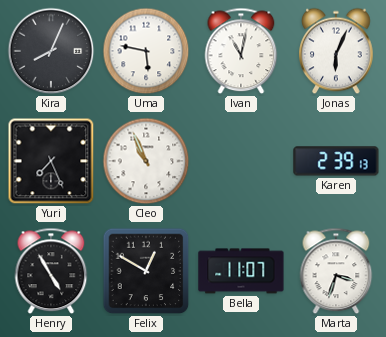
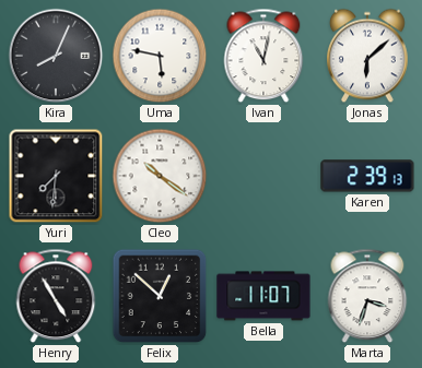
Jonas: 6:04 -> 6:08
Yuri: 7:26 -> 7:31
Cleo: 10:56 -> 10:21
Felix: 12:50 -> 12:52
